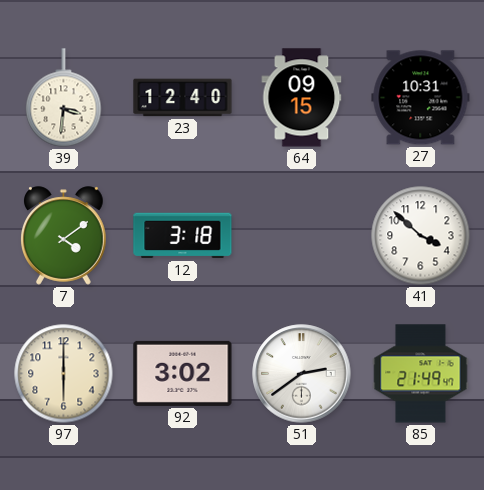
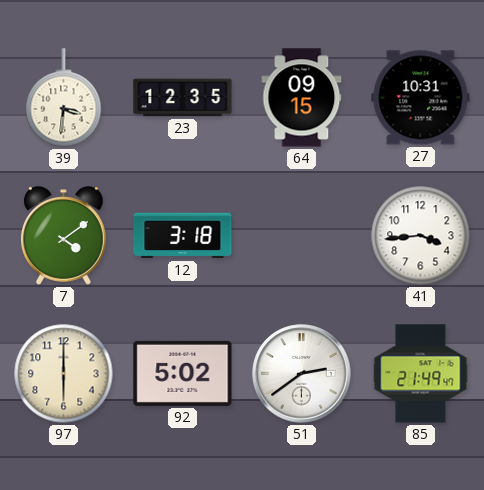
23: 12:40 -> 12:35
41: 3:52 -> 3:44
92: 3:02 -> 5:02
